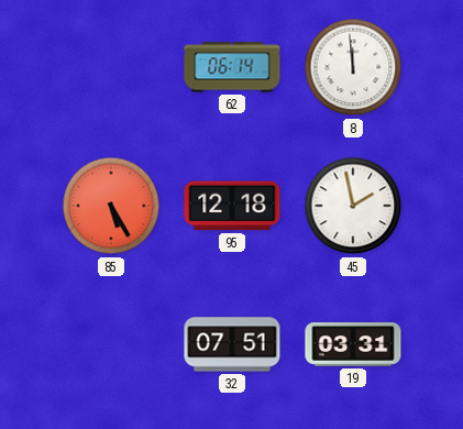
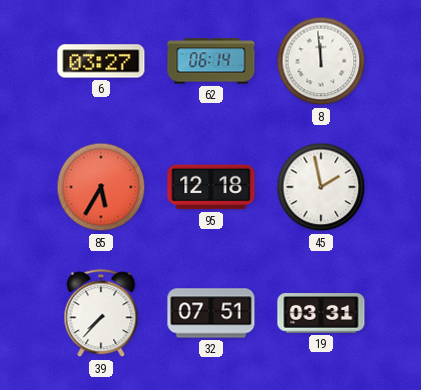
6: none -> 03:27
85: 5:25 -> 5:35
39: none -> 7:37
